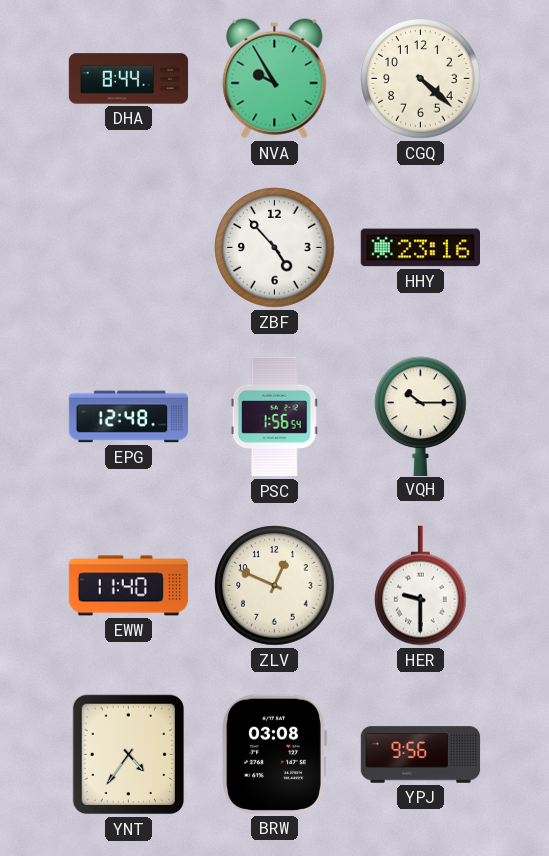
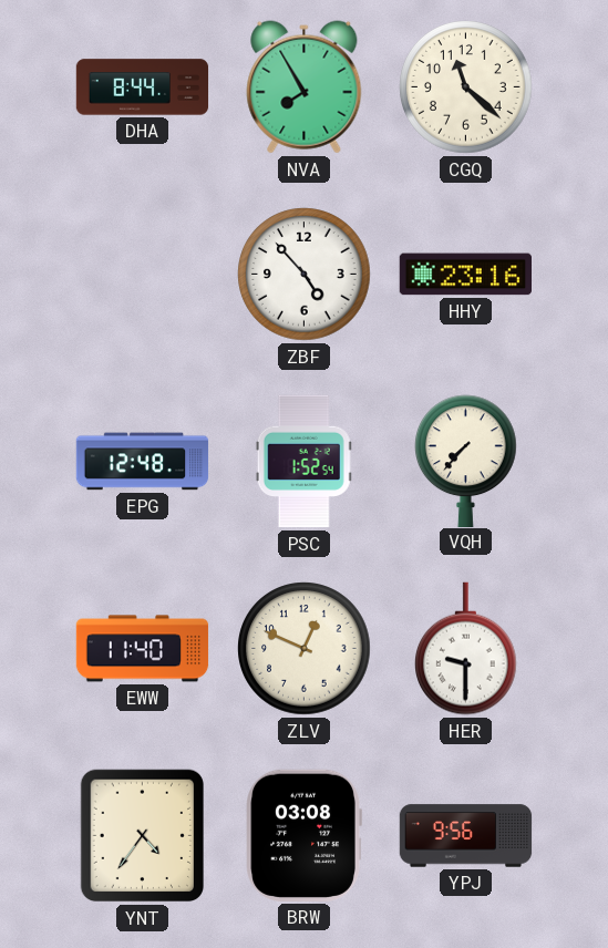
NVA: 9:55 -> 7:55
CGQ: 4:22 -> 11:22
PSC: 1:56 -> 1:52
VQH: 10:15 -> 7:37
